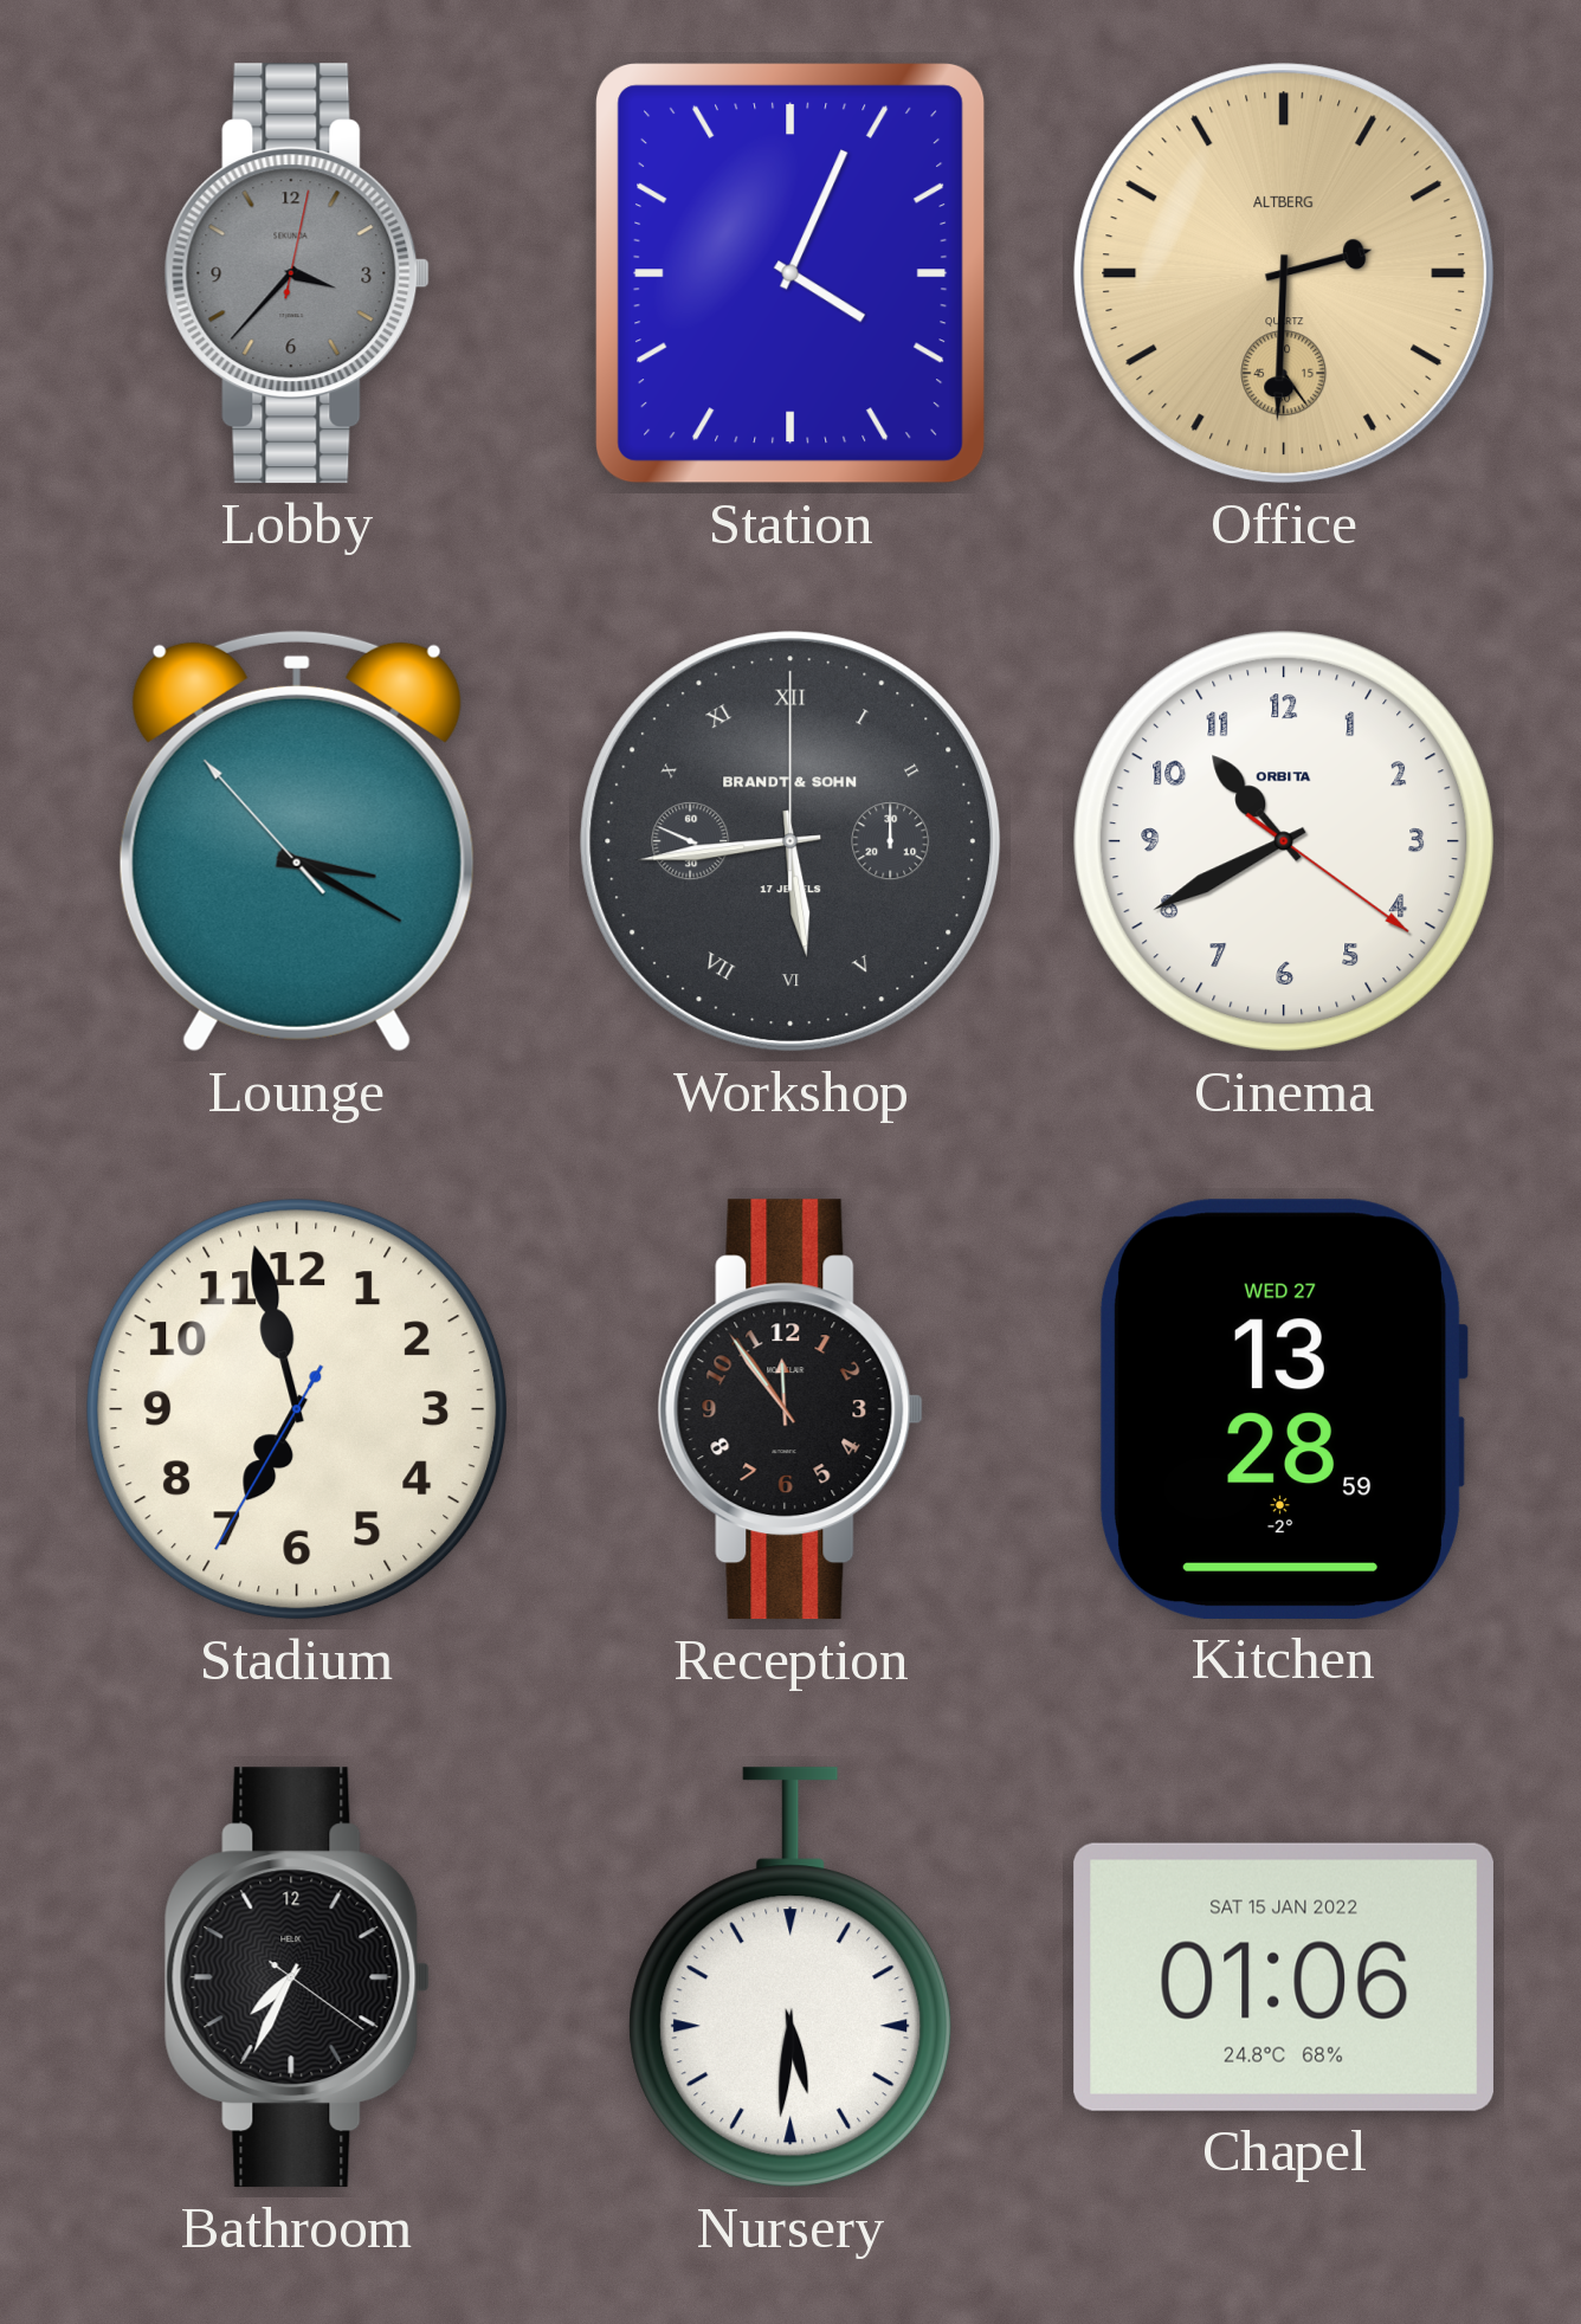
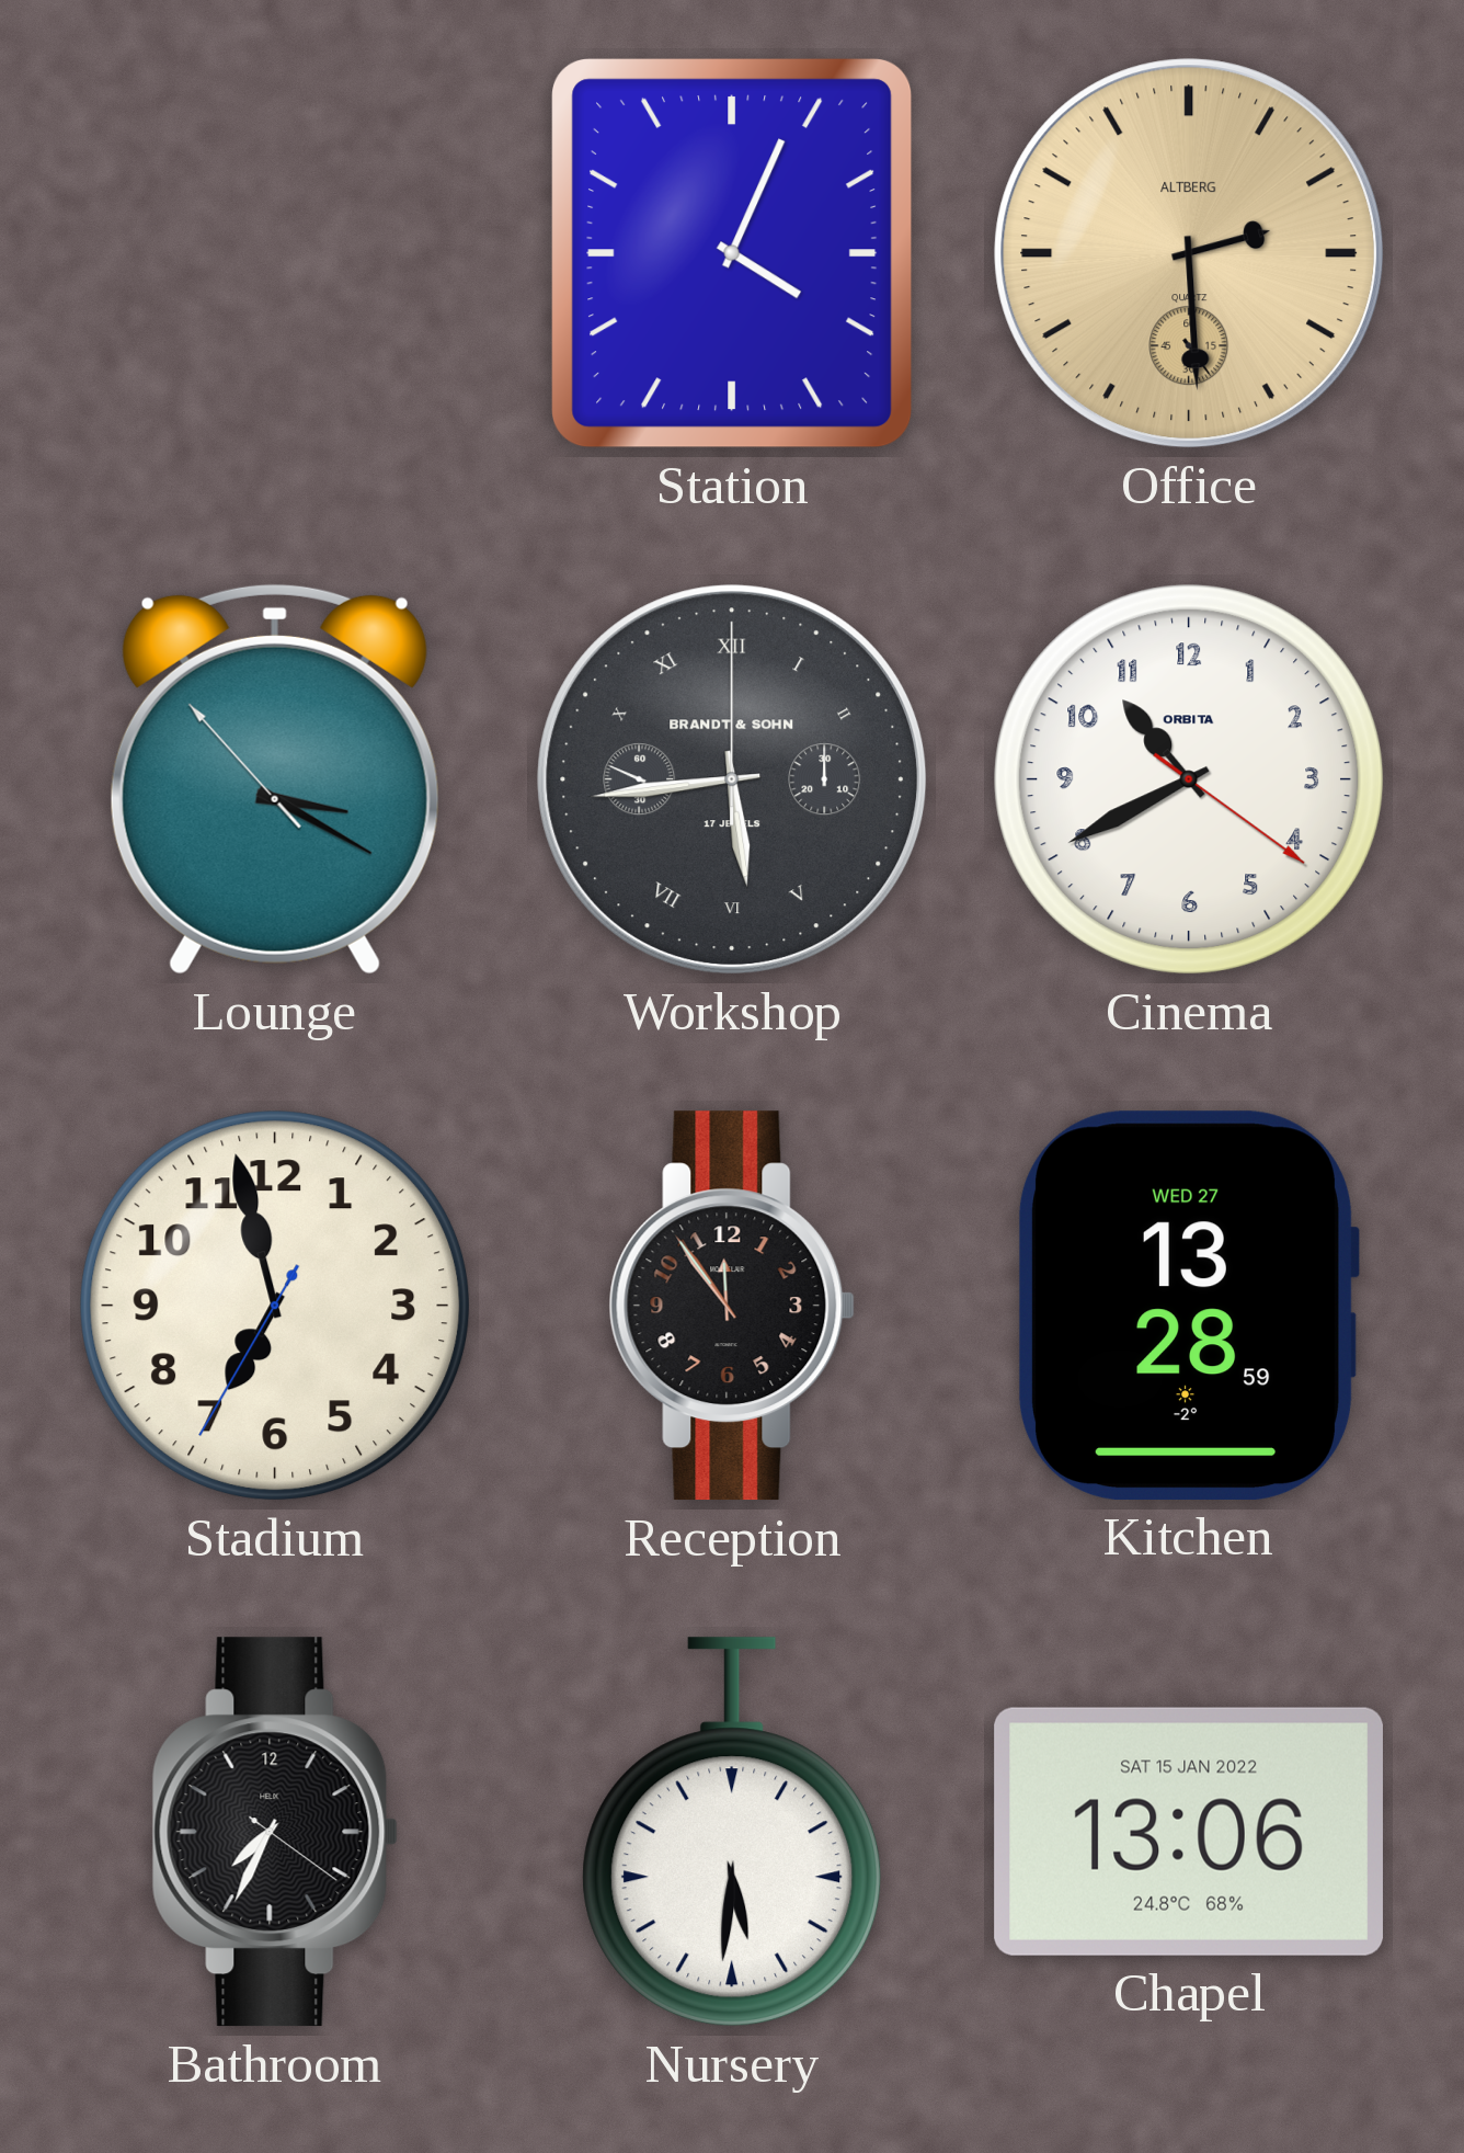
Lobby: 3:37 -> none
Office: 2:30 -> 2:29
Chapel: 01:06 -> 13:06
